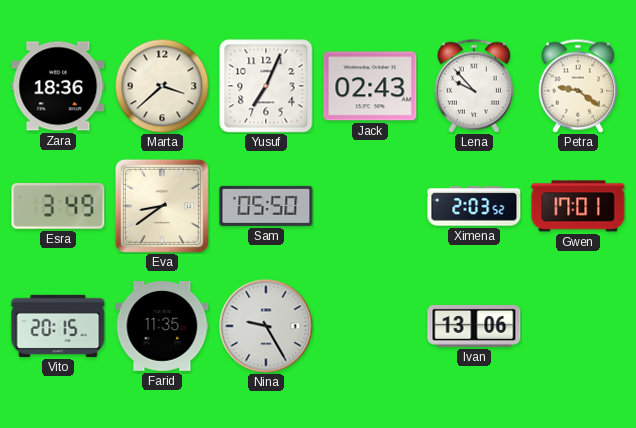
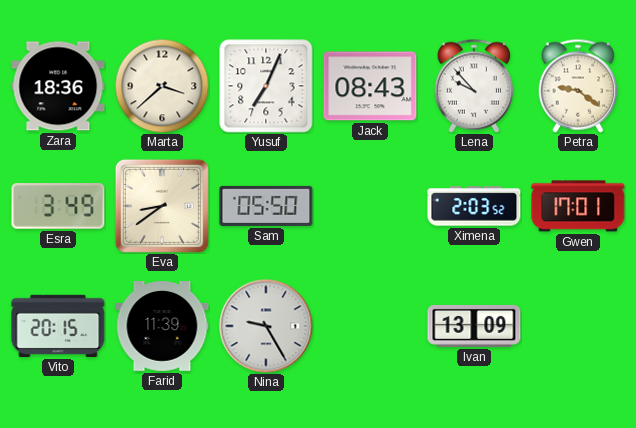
Jack: 02:43 -> 08:43
Farid: 11:35 -> 11:39
Ivan: 13:06 -> 13:09
